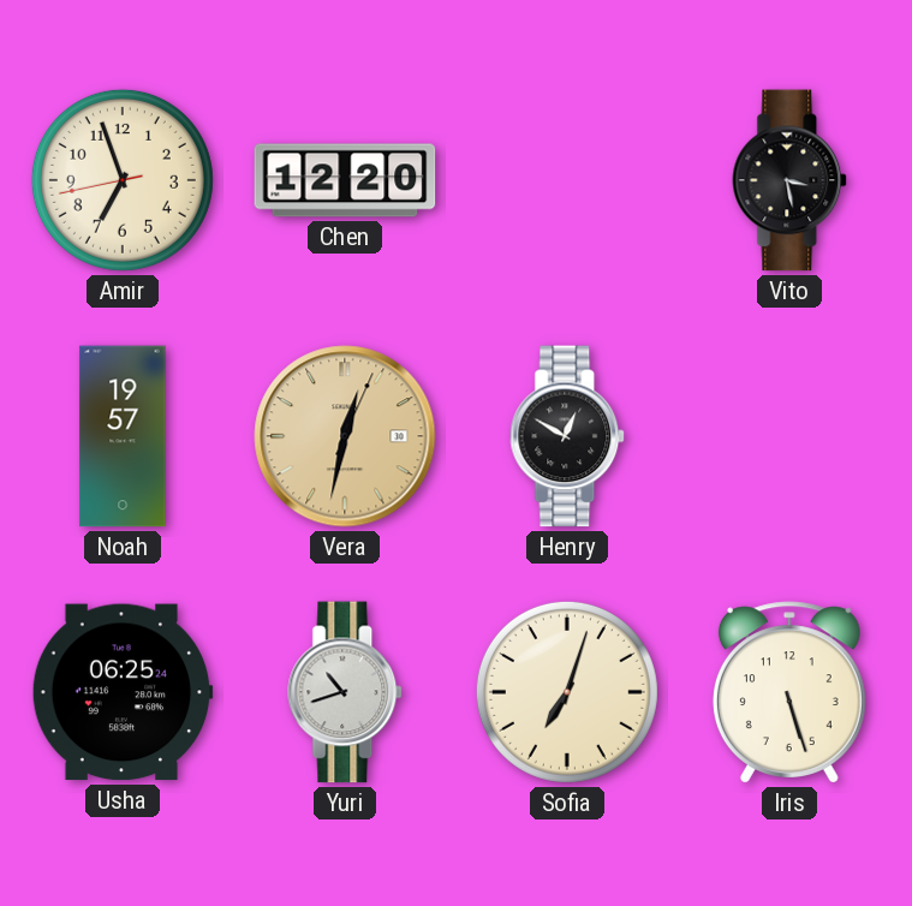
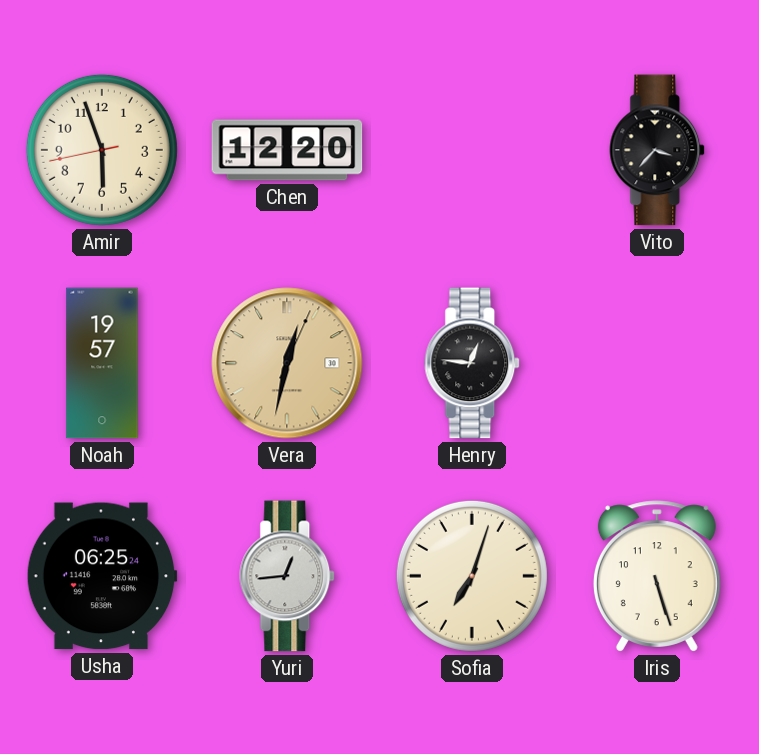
Amir: 6:56 -> 5:56
Vito: 3:28 -> 3:37
Henry: 12:50 -> 12:46
Yuri: 10:42 -> 12:44
